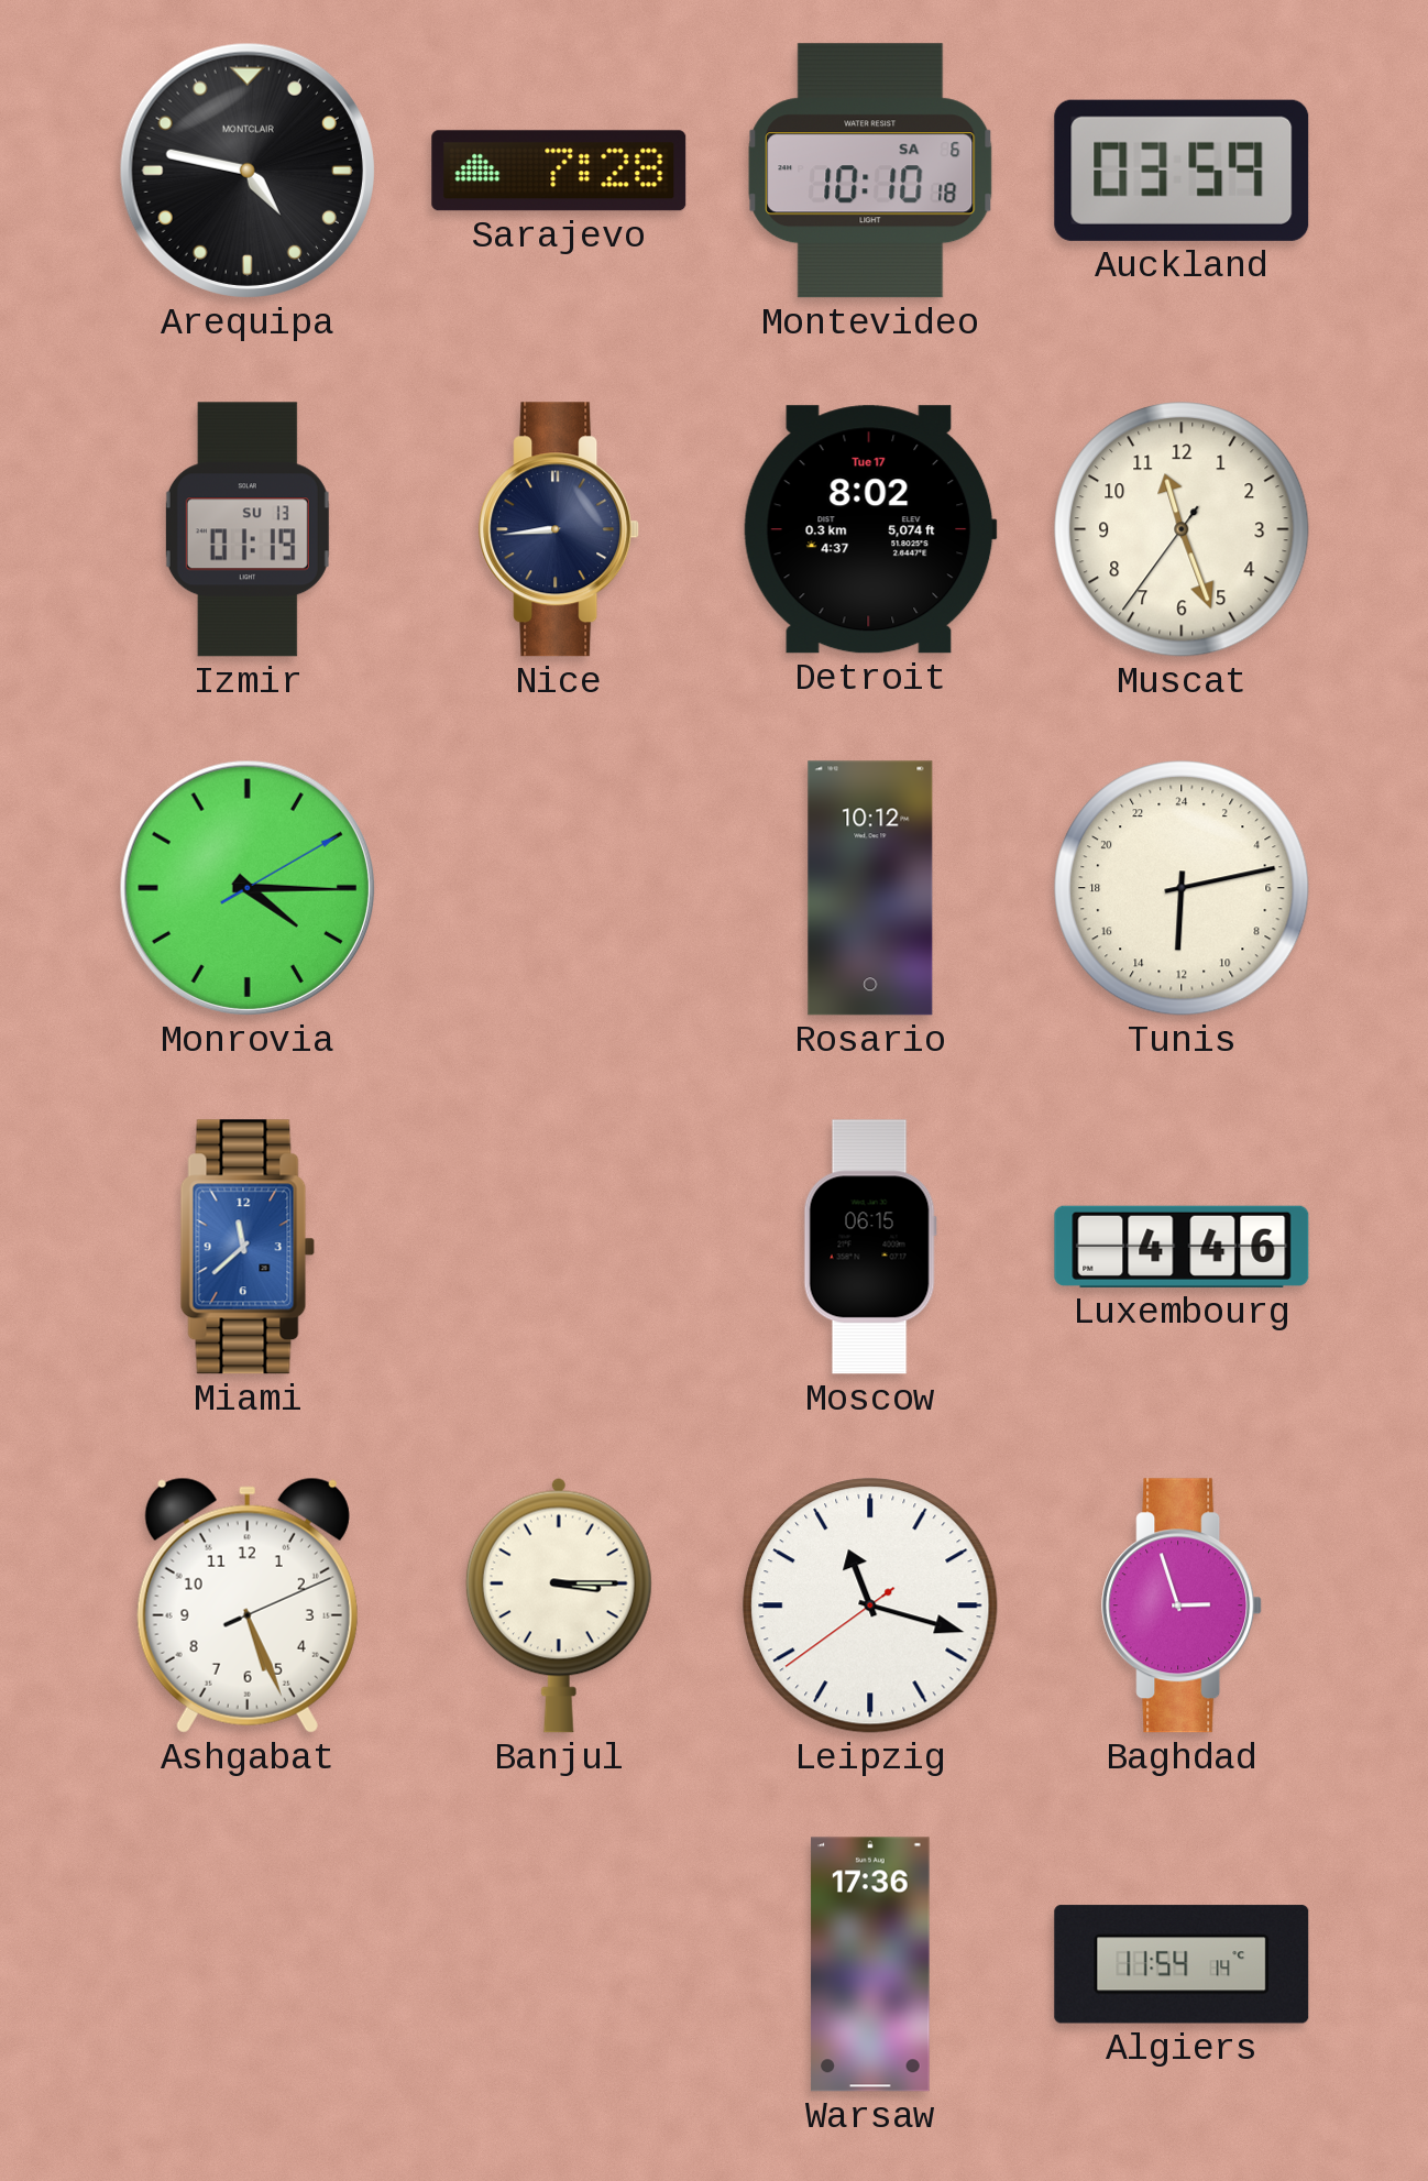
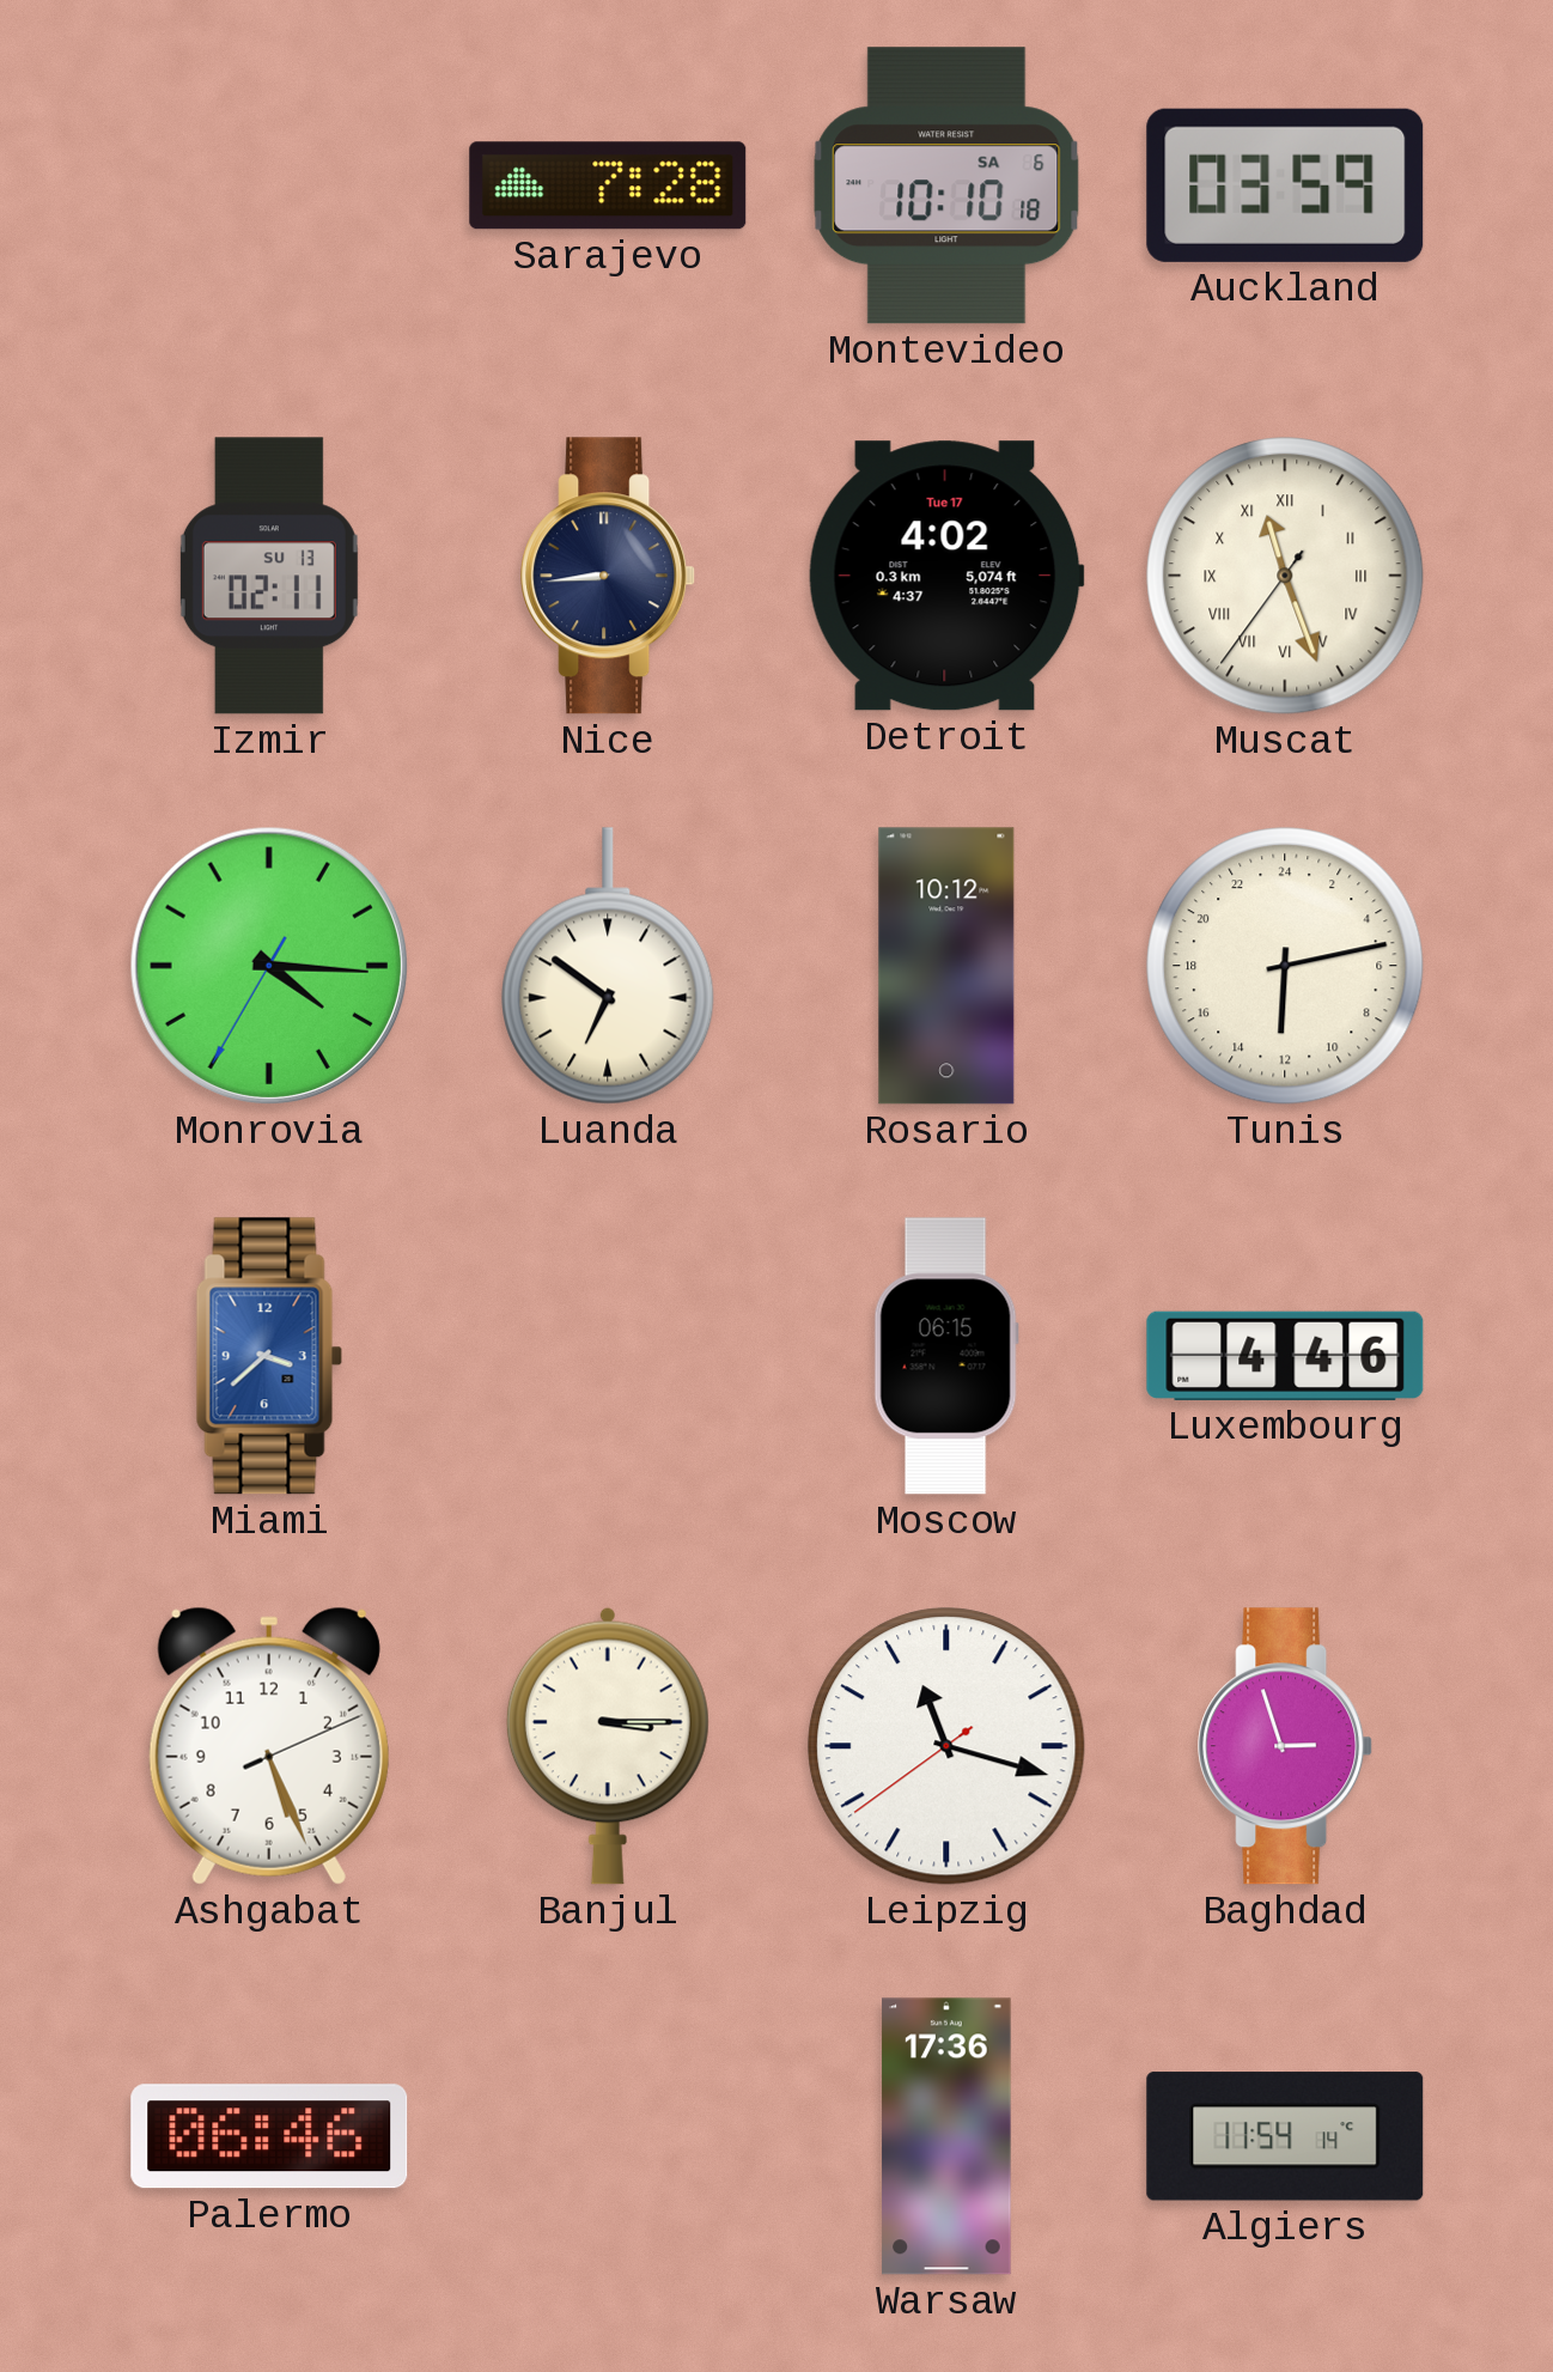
Arequipa: 4:47 -> none
Izmir: 01:19 -> 02:11
Detroit: 8:02 -> 4:02
Muscat numerals: Arabic -> Roman
Monrovia: 4:15:10 -> 4:15:35
Luanda: none -> 6:51
Miami: 11:38 -> 3:38
Palermo: none -> 06:46
